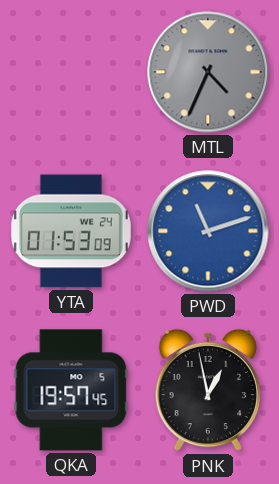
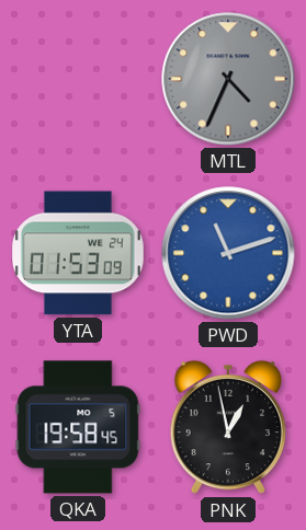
QKA: 19:57 -> 19:58
